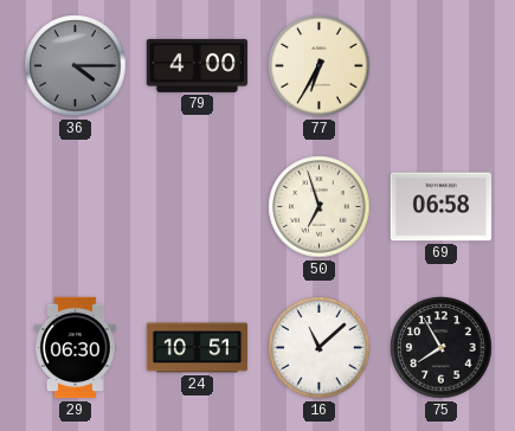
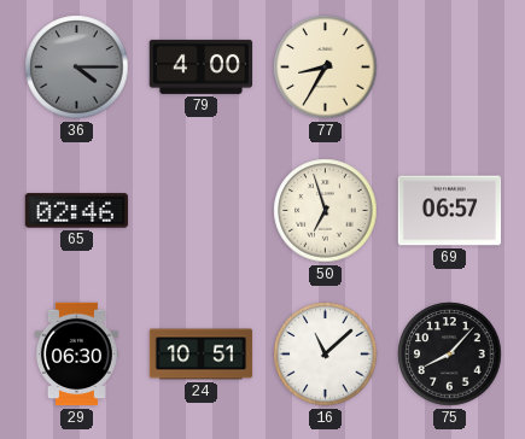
77: 6:35 -> 8:35
65: none -> 02:46
69: 06:58 -> 06:57
75: 7:55 -> 8:07
